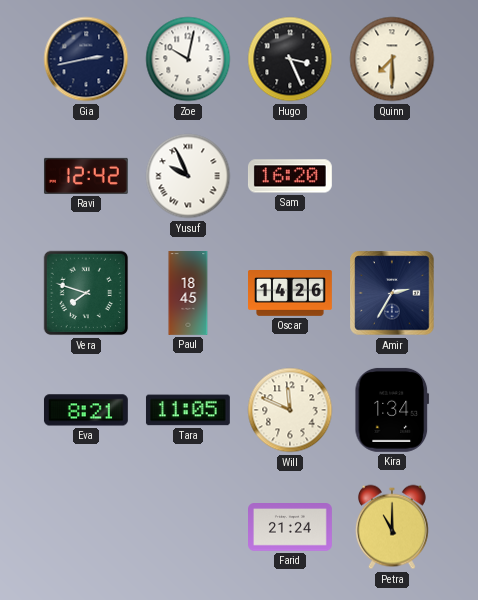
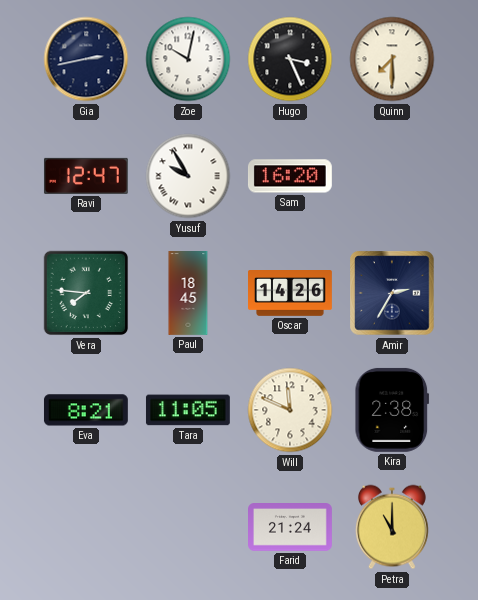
Ravi: 12:42 -> 12:47
Yusuf: 9:56 -> 9:55
Vera: 7:48 -> 7:46
Kira: 1:34 -> 2:38
